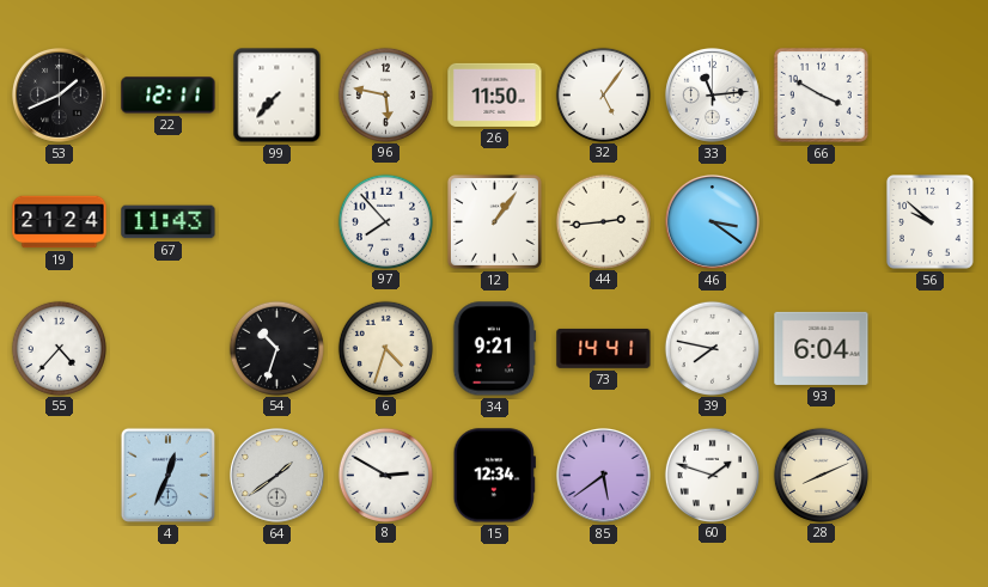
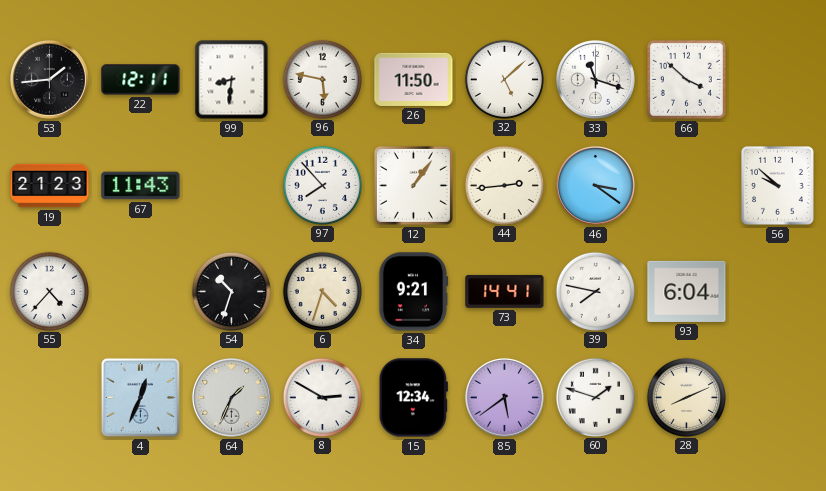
53: 1:41 -> 1:44
99: 7:37 -> 8:31
32: 5:06 -> 5:08
33: 11:14 -> 11:18
66: 3:50 -> 3:52
19: 21:24 -> 21:23
64: 1:39 -> 1:34
